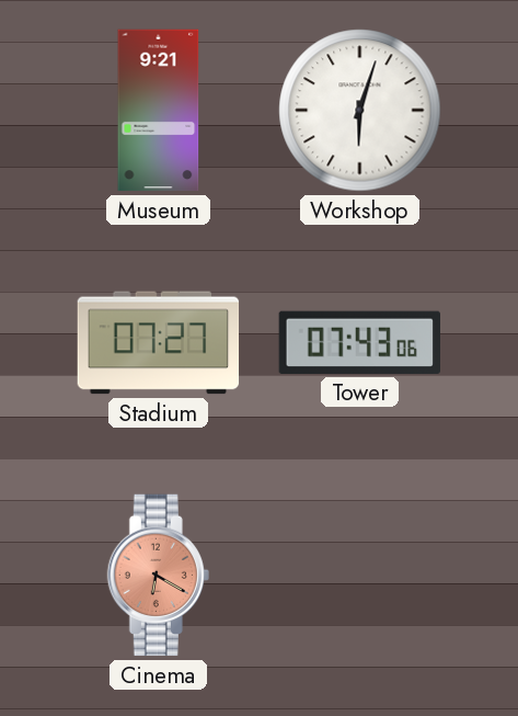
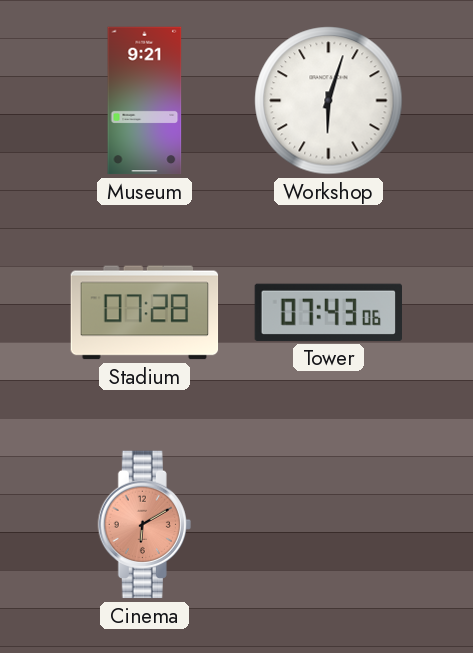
Stadium: 07:27 -> 07:28
Cinema: 6:20 -> 6:10
